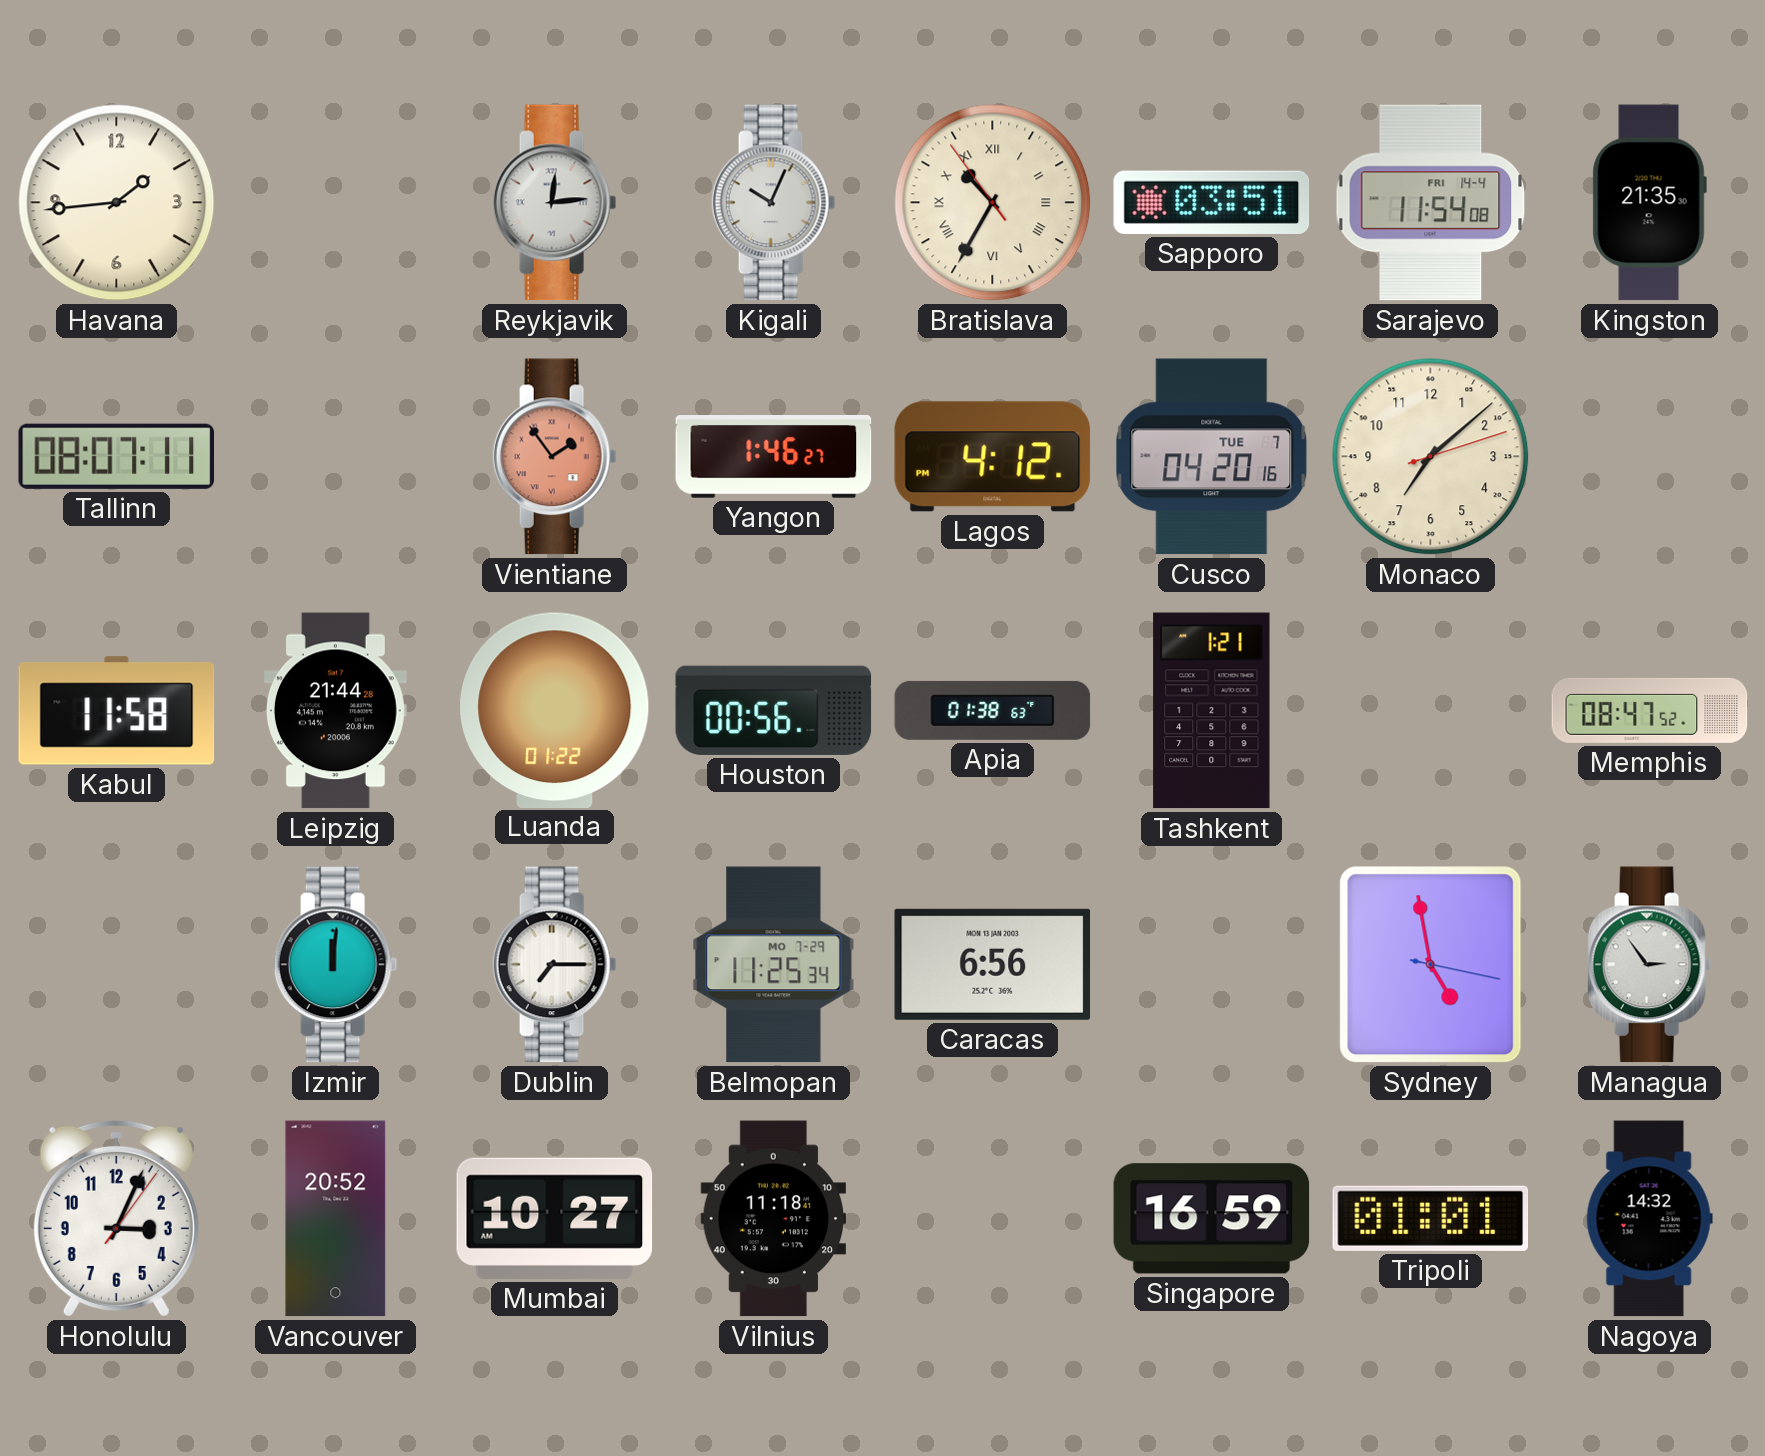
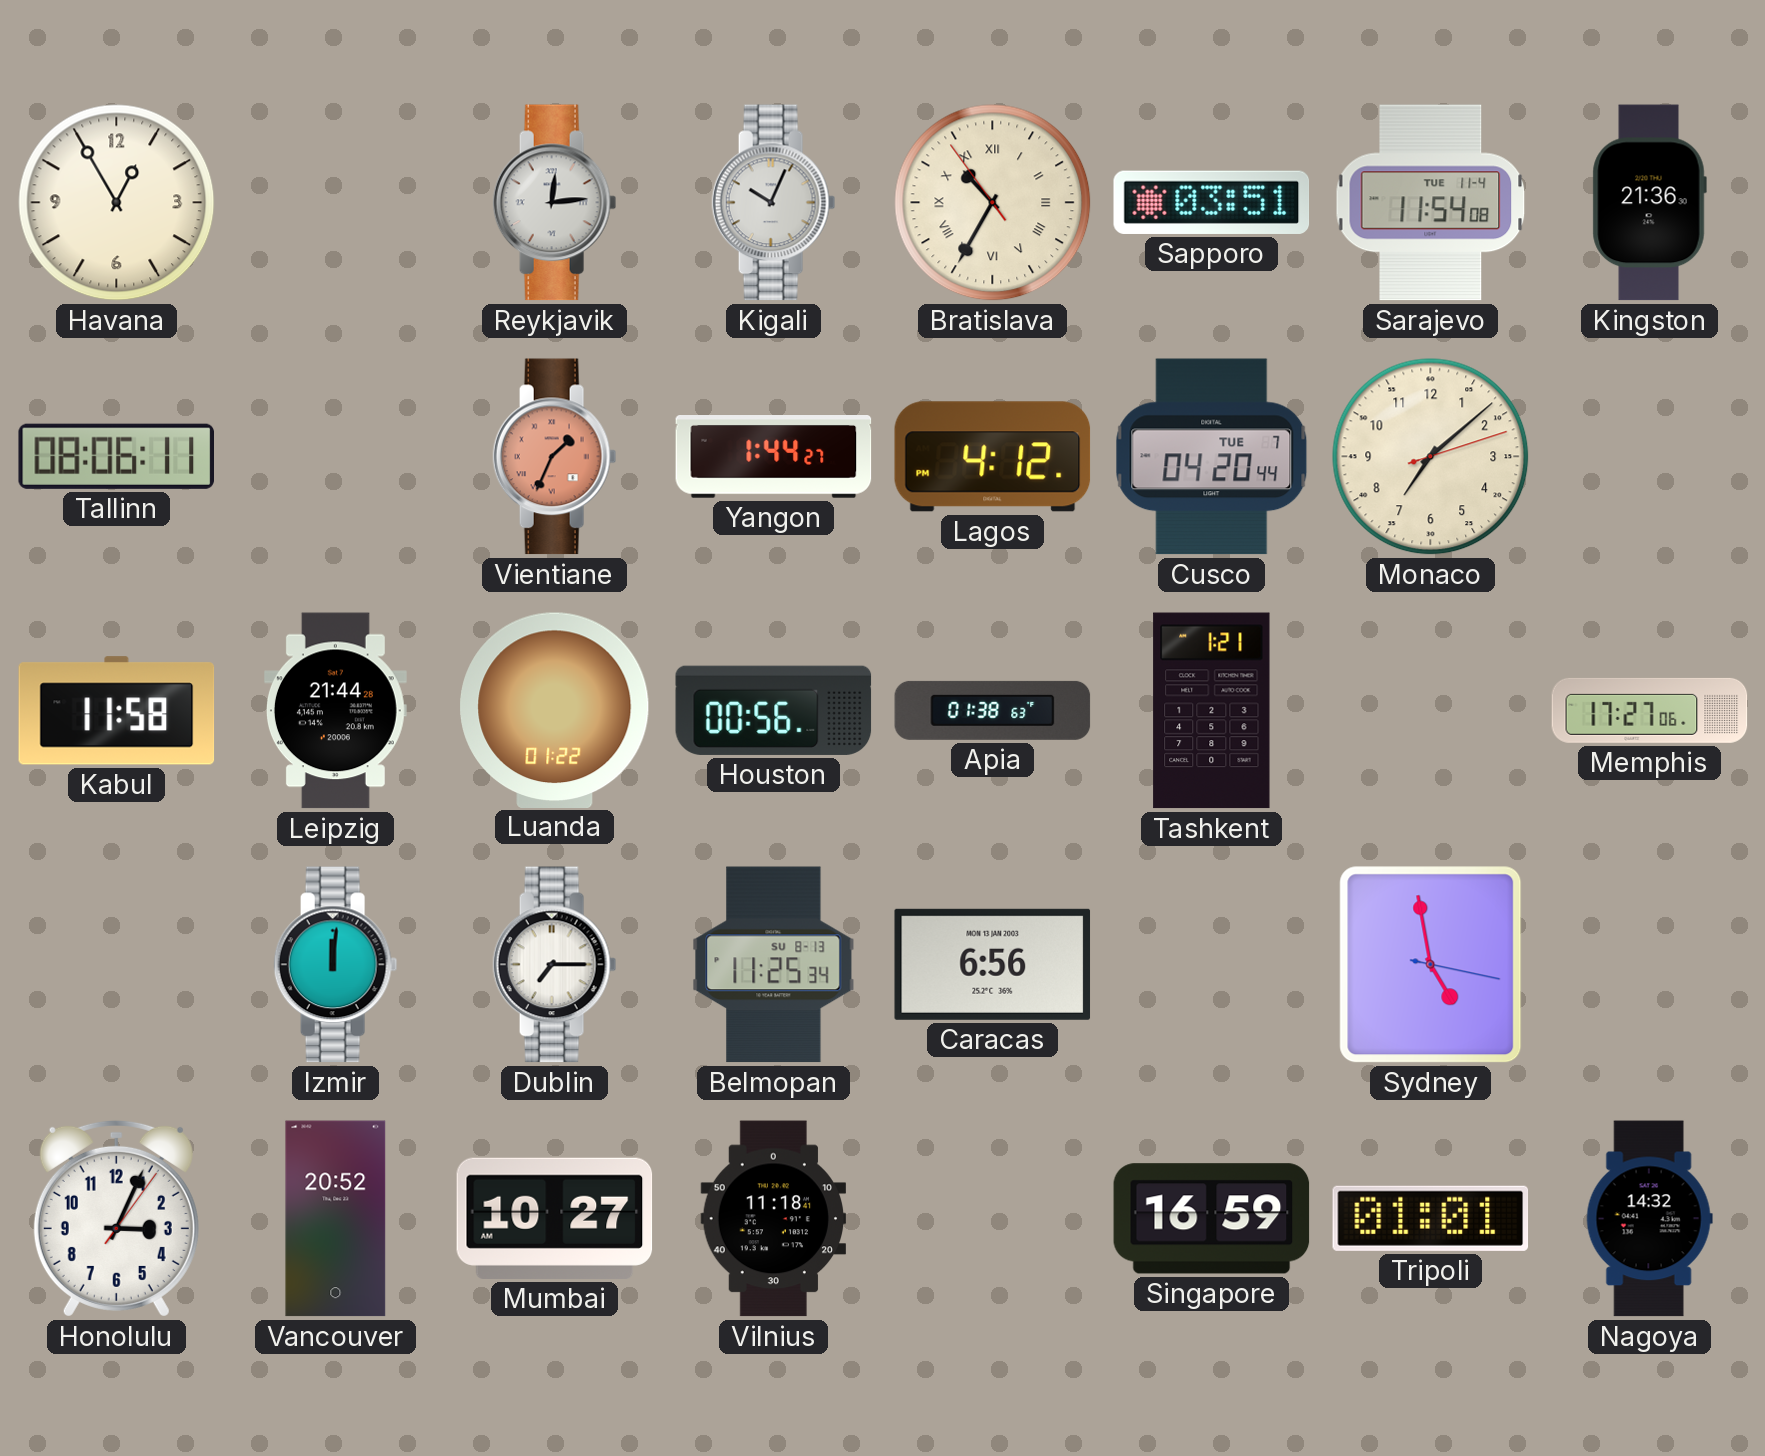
Havana: 1:44 -> 12:55
Sarajevo date: FRI 14-4 -> TUE 11-4
Kingston: 21:35 -> 21:36
Tallinn: 08:07 -> 08:06
Vientiane: 1:54 -> 1:34
Yangon: 1:46 -> 1:44
Cusco: 04:20:16 -> 04:20:44
Memphis: 08:47 -> 17:27
Belmopan date: MO 7-29 -> SU 8-13
Managua: 2:54 -> none
